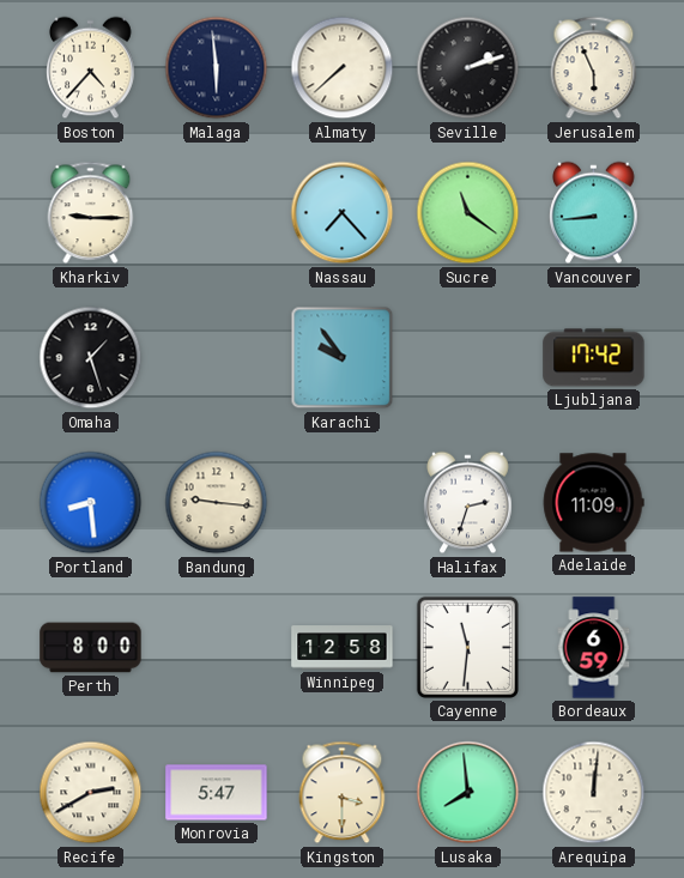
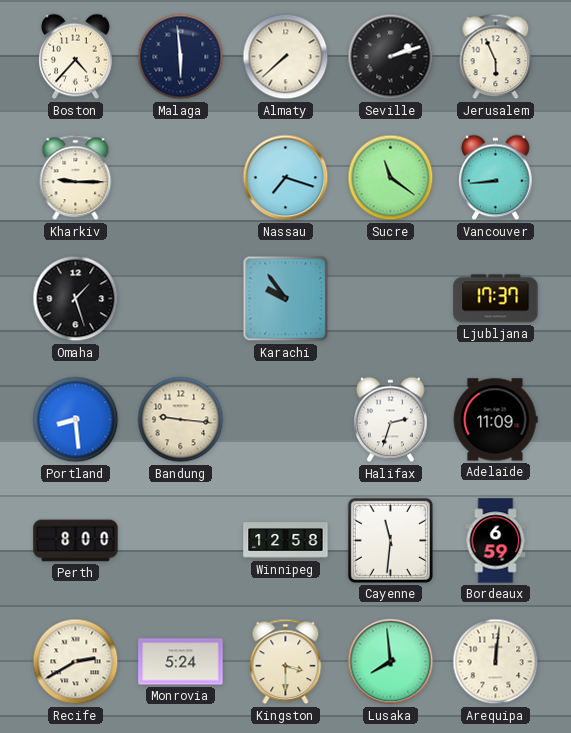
Nassau: 7:23 -> 7:18
Ljubljana: 17:42 -> 17:37
Monrovia: 5:47 -> 5:24
